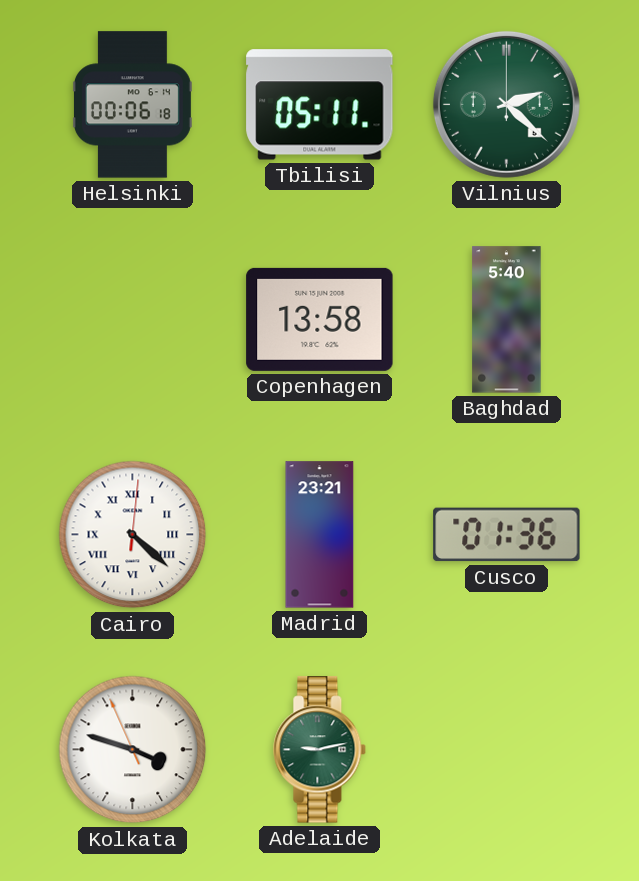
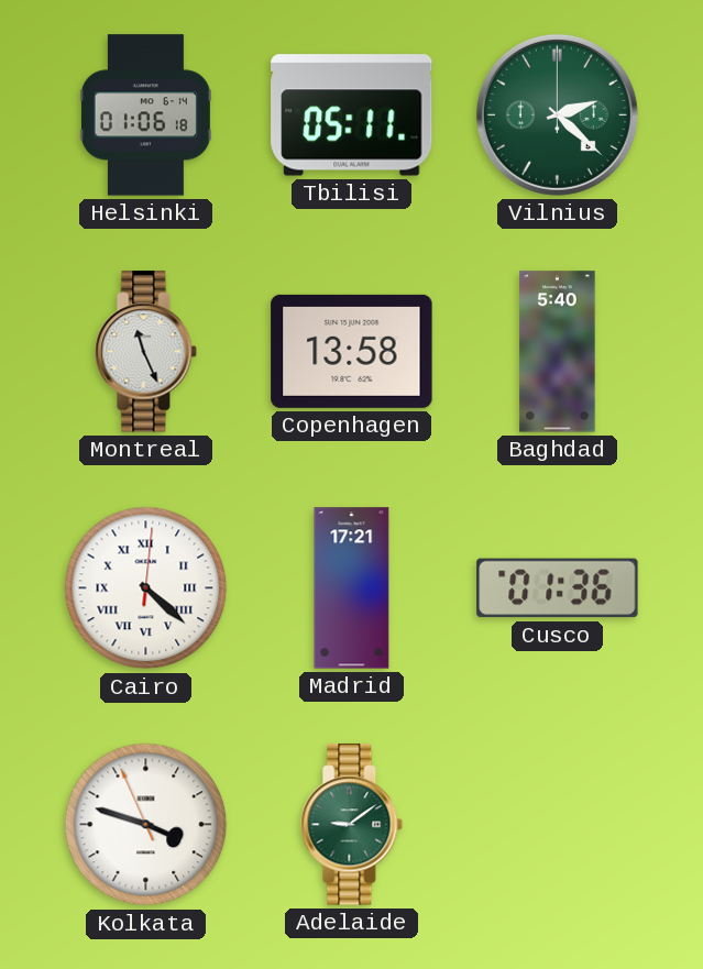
Helsinki: 00:06 -> 01:06
Montreal: none -> 11:26
Madrid: 23:21 -> 17:21
Adelaide: 9:13 -> 9:09
